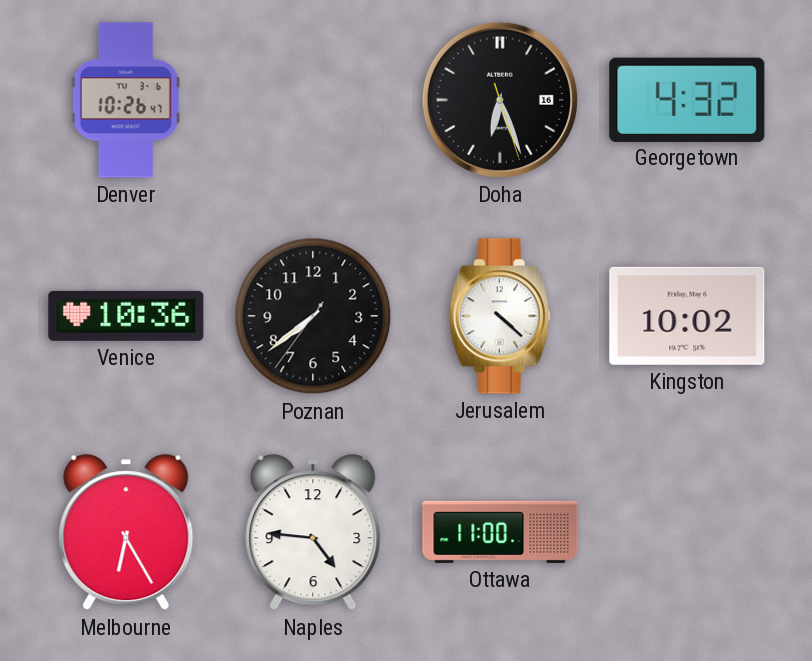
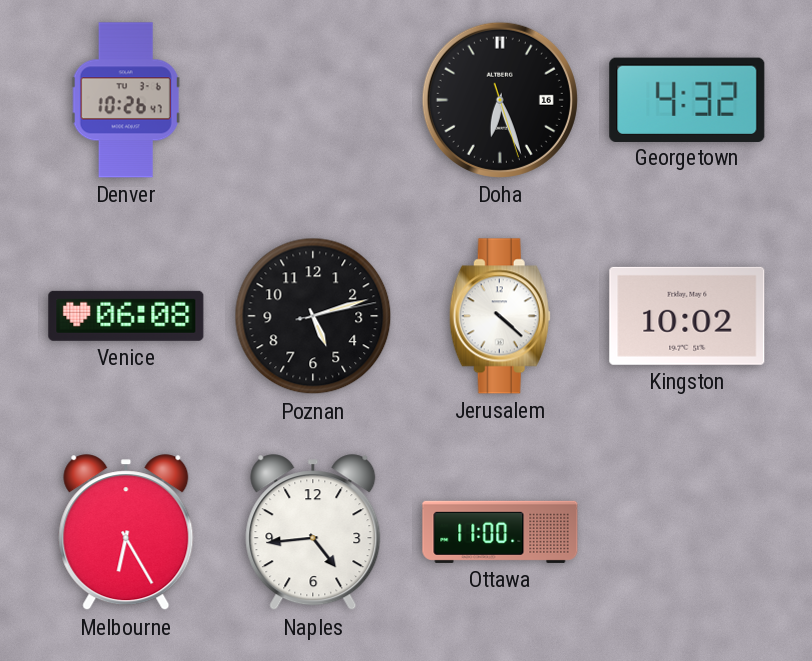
Venice: 10:36 -> 06:08
Poznan: 7:38 -> 5:12
Naples: 4:46 -> 4:44
